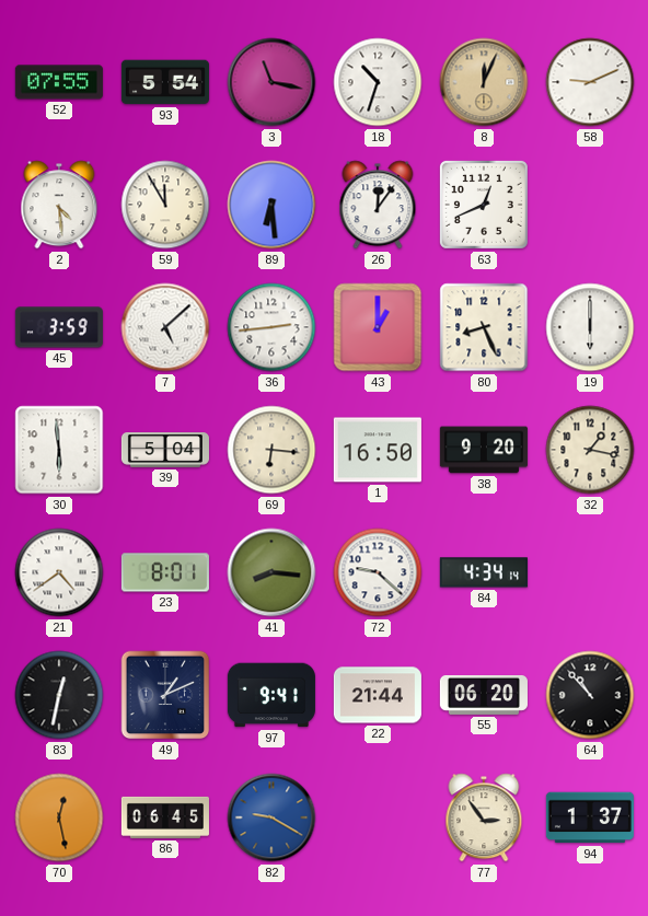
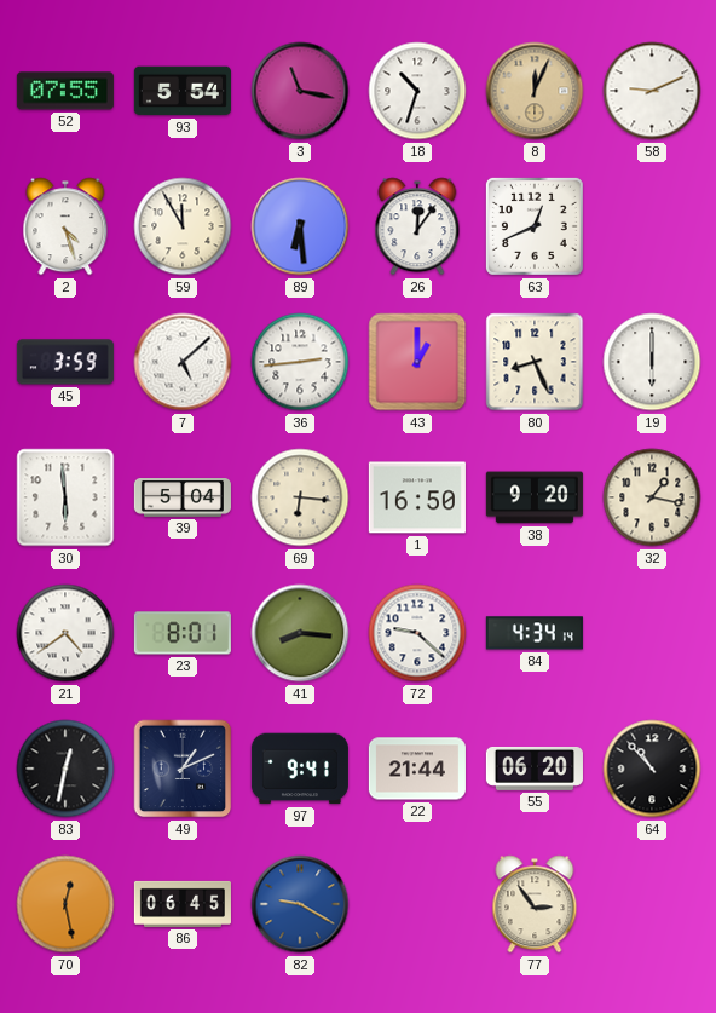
2: 4:29 -> 4:27
94: 1:37 -> none
